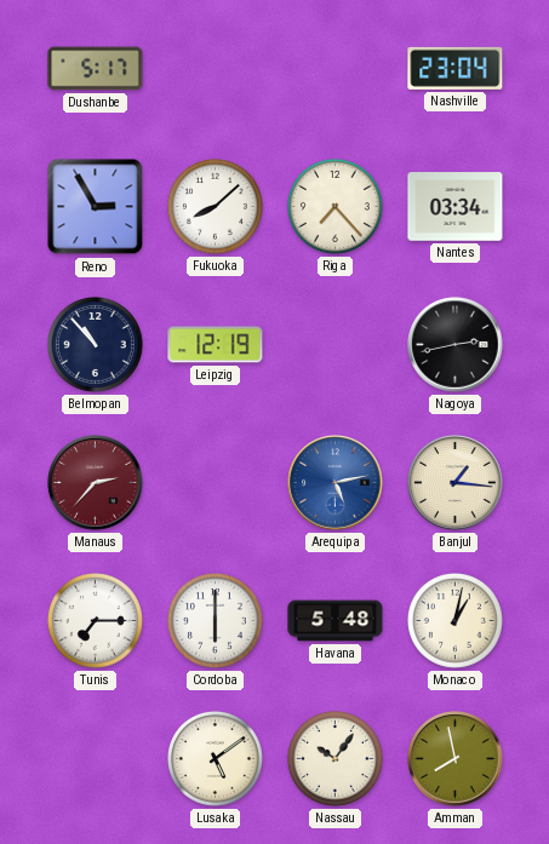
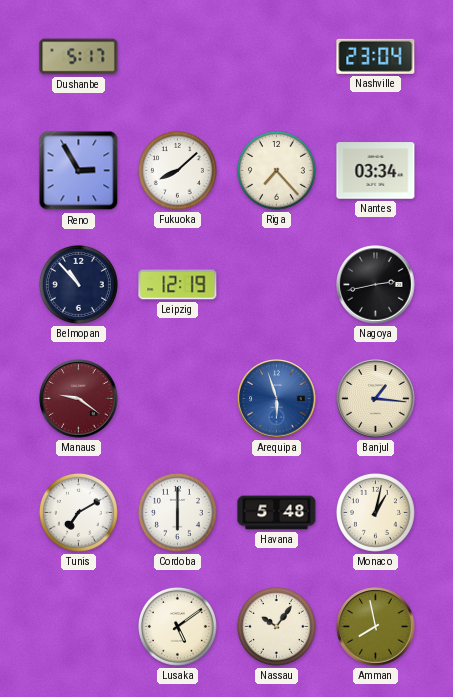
Manaus: 2:37 -> 9:21
Arequipa: 5:13 -> 5:57
Tunis: 7:15 -> 7:10
